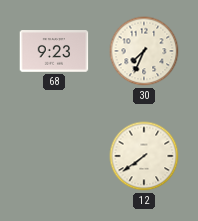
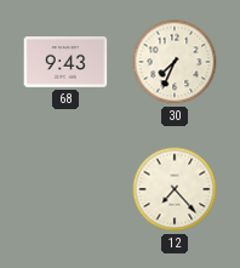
68: 9:23 -> 9:43
12: 7:39 -> 7:23
